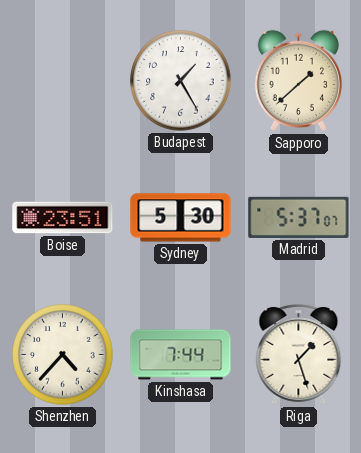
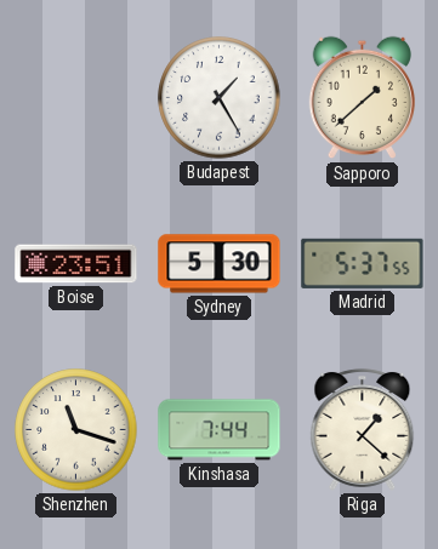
Madrid: 5:37:07 -> 5:37:55
Shenzhen: 4:37 -> 11:18
Riga: 1:27 -> 1:22
